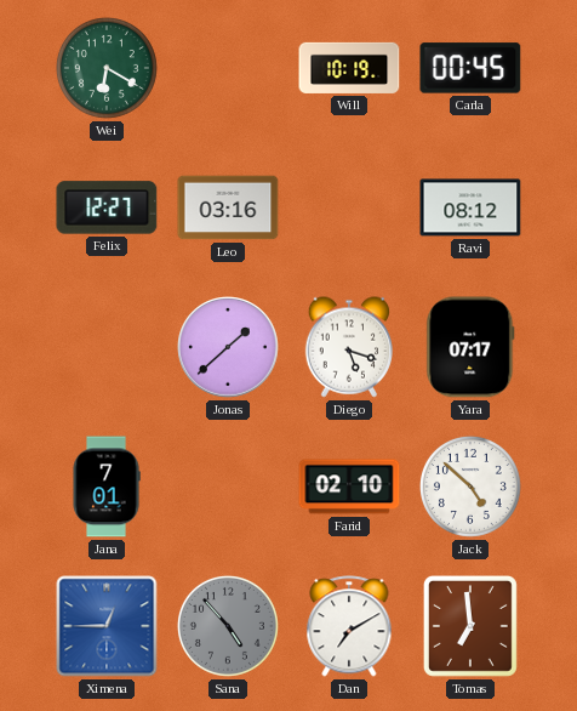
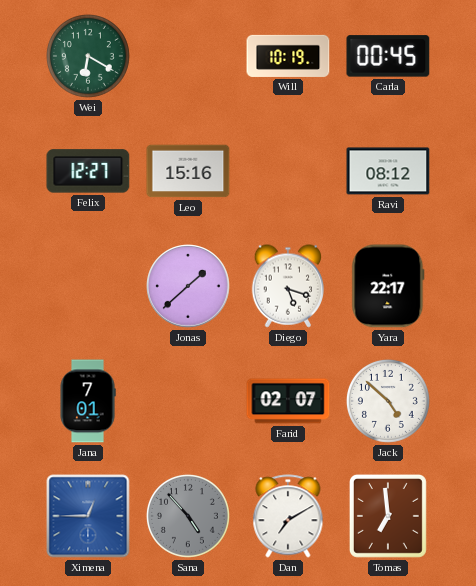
Leo: 03:16 -> 15:16
Yara: 07:17 -> 22:17
Farid: 02:10 -> 02:07
